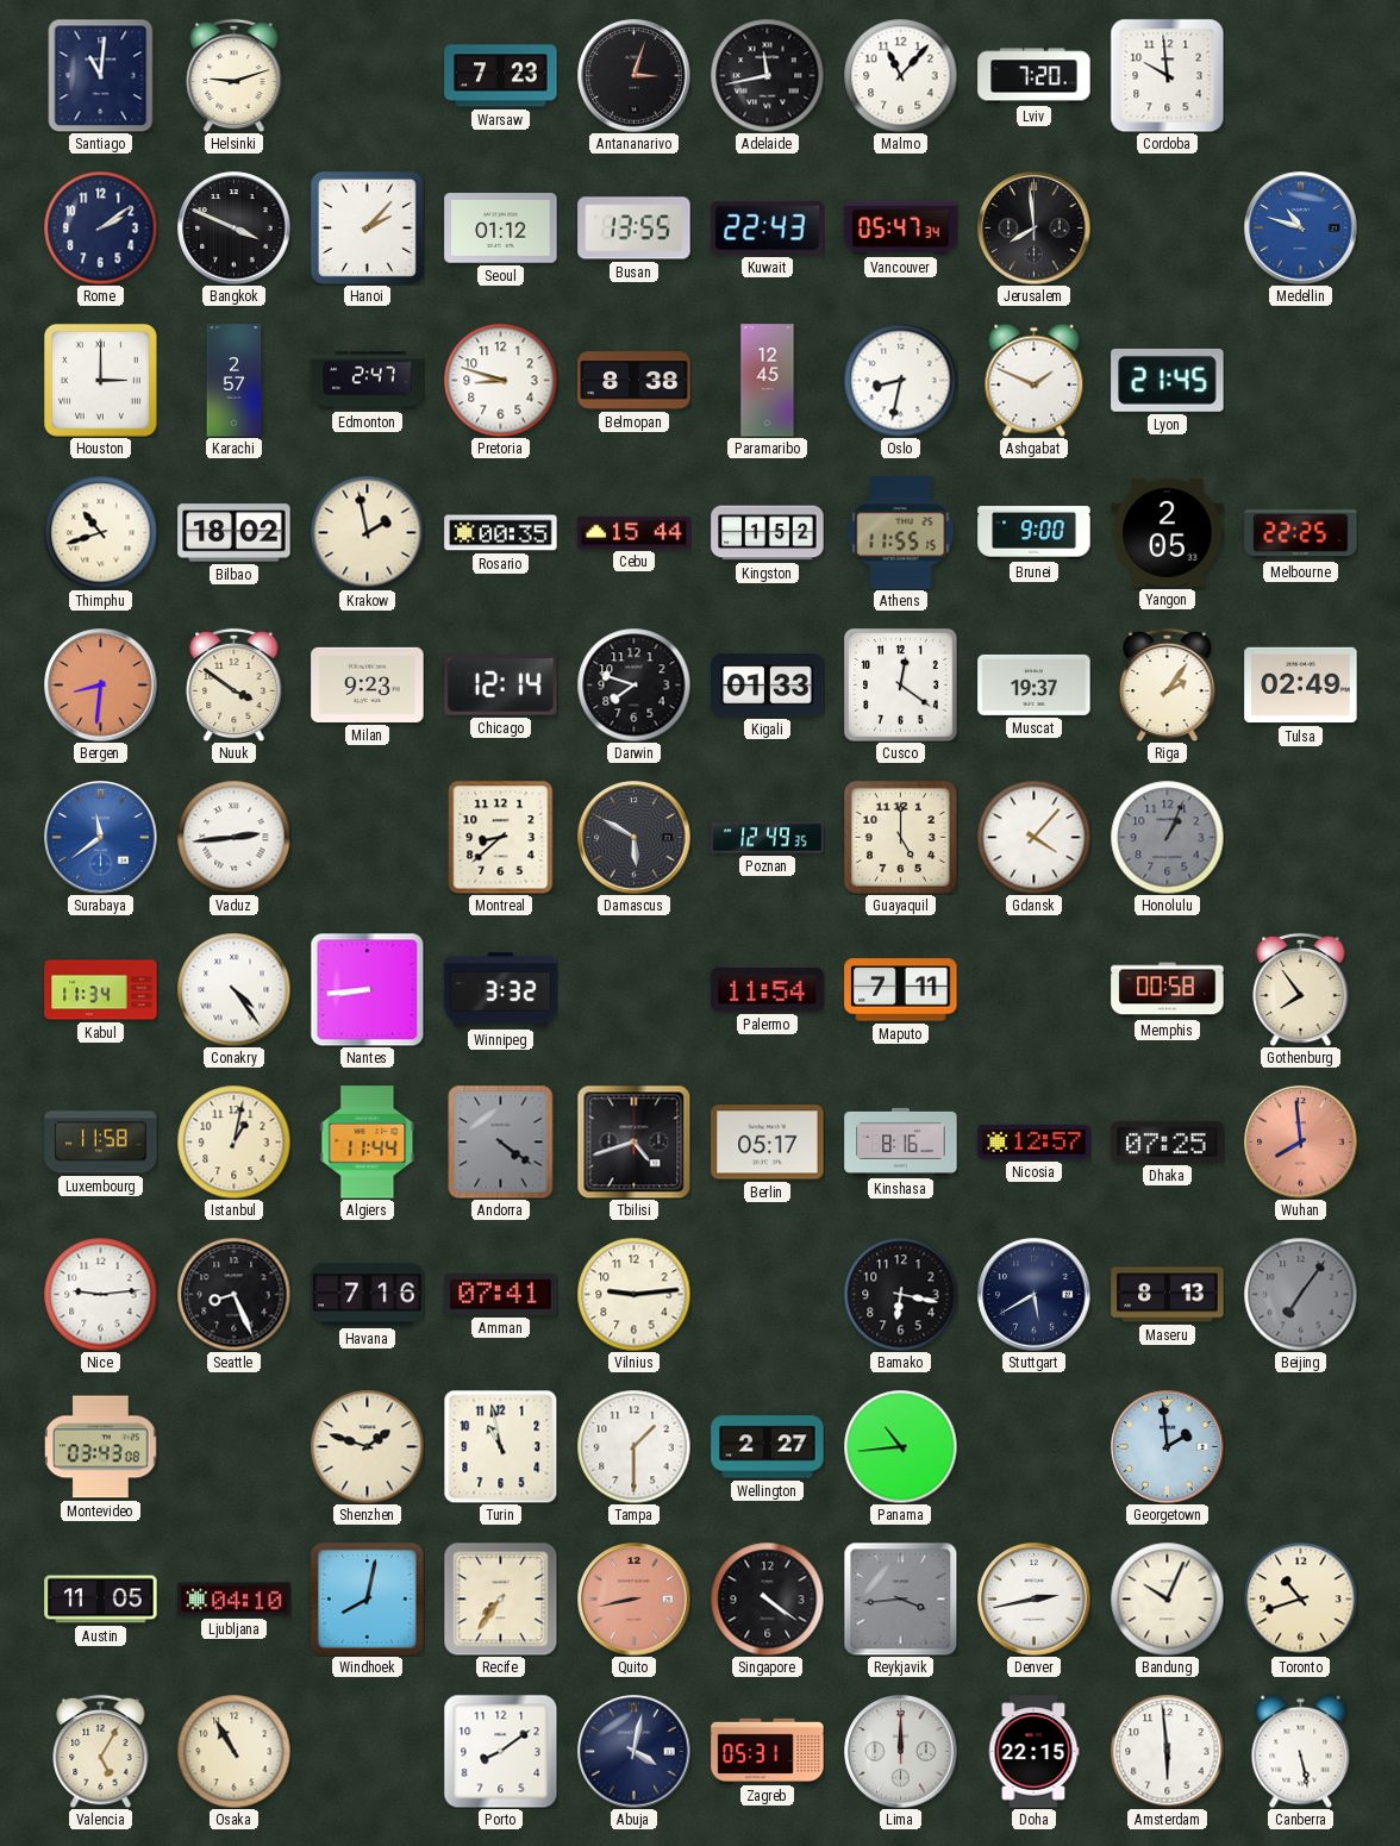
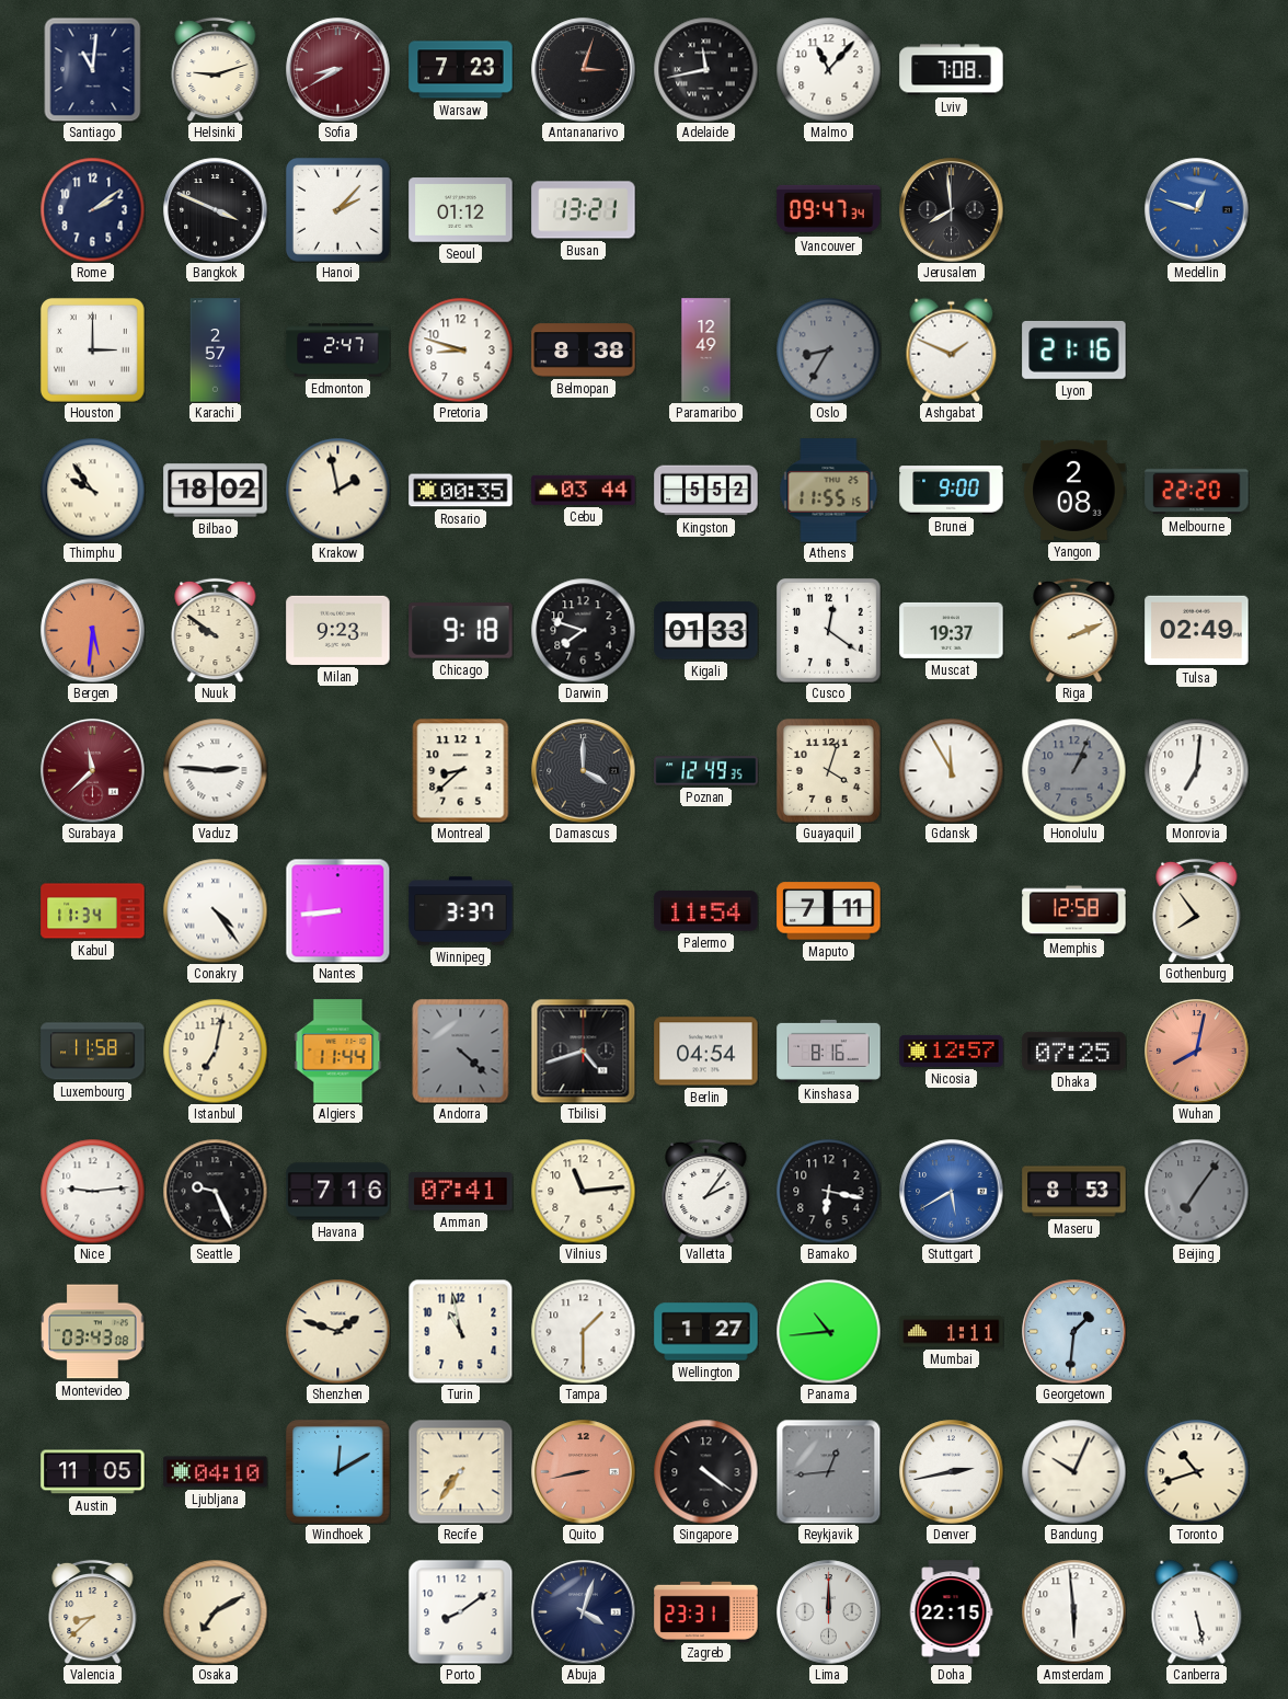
Sofia: none -> 8:40
Lviv: 7:20 -> 7:08
Cordoba: 9:59 -> none
Busan: 13:55 -> 13:21
Kuwait: 22:43 -> none
Vancouver: 05:47 -> 09:47
Medellin: 10:48 -> 12:48
Paramaribo: 12:45 -> 12:49
Oslo: 8:32 -> 8:35
Oslo dial: white -> grey
Lyon: 21:45 -> 21:16
Thimphu: 10:42 -> 9:54
Cebu: 15:44 -> 03:44
Kingston: 1:52 -> 5:52
Yangon: 2:05 -> 2:08
Melbourne: 22:25 -> 22:20
Bergen: 8:31 -> 5:31
Nuuk: 3:51 -> 9:51
Chicago: 12:14 -> 9:18
Riga: 2:06 -> 2:11
Surabaya: 11:39 -> 11:38
Surabaya dial: blue -> burgundy
Vaduz: 2:44 -> 2:46
Damascus: 5:50 -> 4:00
Guayaquil: 5:00 -> 4:03
Gdansk: 4:07 -> 11:55
Monrovia: none -> 7:01
Winnipeg: 3:32 -> 3:37
Memphis: 00:58 -> 12:58
Istanbul: 1:02 -> 7:02
Andorra: 4:21 -> 4:22
Berlin: 05:17 -> 04:54
Wuhan: 7:59 -> 8:02
Seattle: 8:26 -> 9:26
Vilnius: 9:14 -> 11:14
Valletta: none -> 2:06
Stuttgart dial: navy -> blue
Maseru: 8:13 -> 8:53
Wellington: 2:27 -> 1:27
Mumbai: none -> 1:11
Georgetown: 1:59 -> 1:31
Windhoek: 8:02 -> 12:10
Reykjavik: 3:44 -> 12:44
Valencia: 5:05 -> 8:38
Osaka: 10:55 -> 7:10
Abuja: 4:02 -> 4:03
Zagreb: 05:31 -> 23:31
